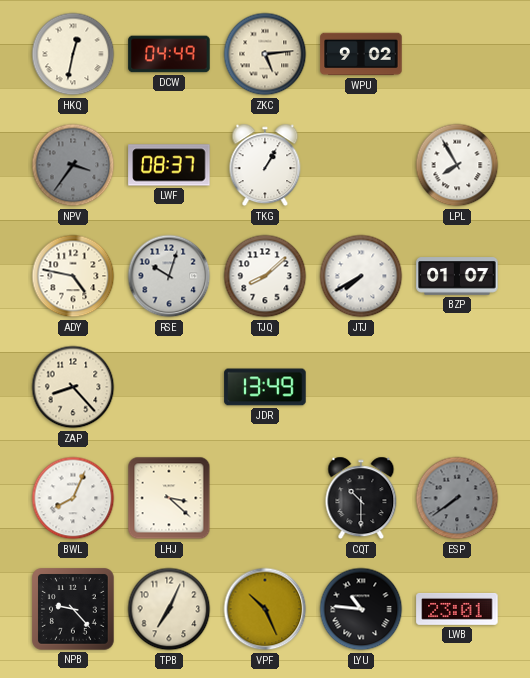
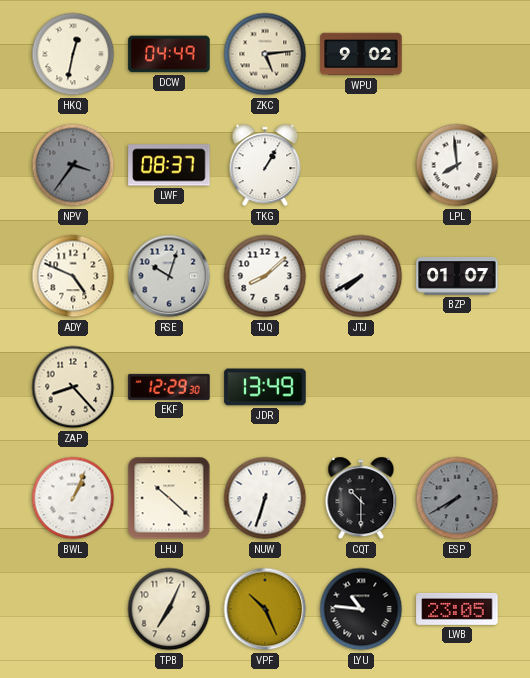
LPL: 7:55 -> 7:59
ADY: 4:47 -> 4:49
EKF: none -> 12:29
BWL: 8:04 -> 1:04
LHJ: 3:22 -> 10:22
NUW: none -> 6:33
ESP: 7:39 -> 7:40
NPB: 9:23 -> none
LWB: 23:01 -> 23:05
